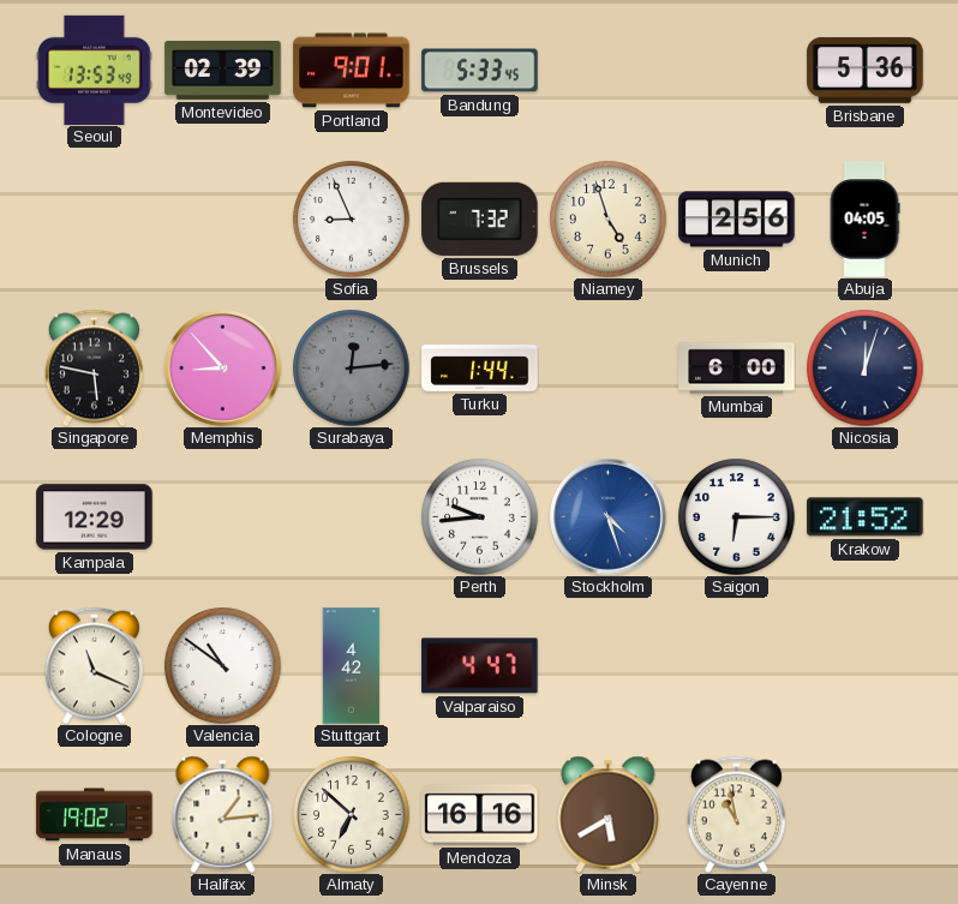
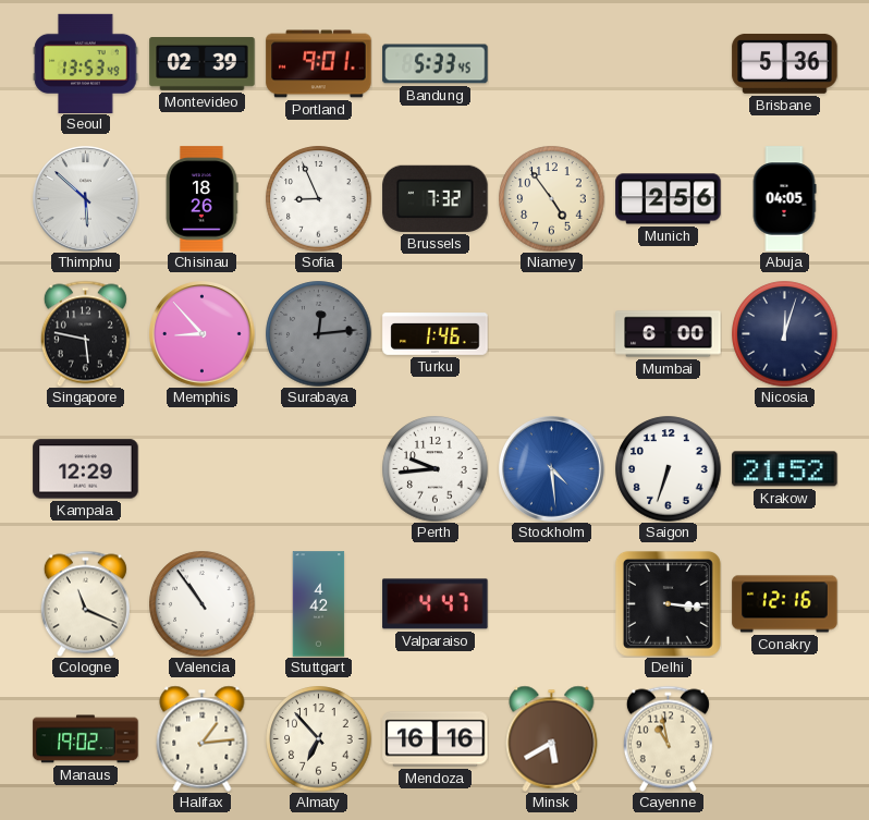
Thimphu: none -> 5:52
Chisinau: none -> 18:26
Niamey: 4:57 -> 4:54
Turku: 1:44 -> 1:46
Stockholm: 4:27 -> 4:29
Saigon: 6:15 -> 6:33
Valencia: 10:51 -> 10:54
Delhi: none -> 3:16
Conakry: none -> 12:16
Almaty: 6:52 -> 6:53
